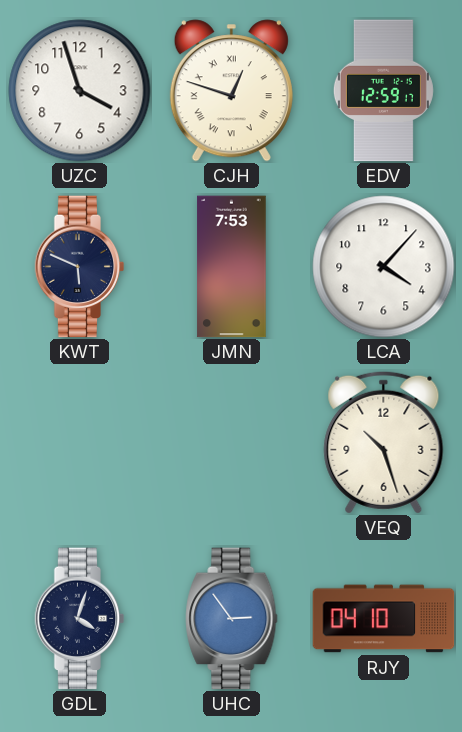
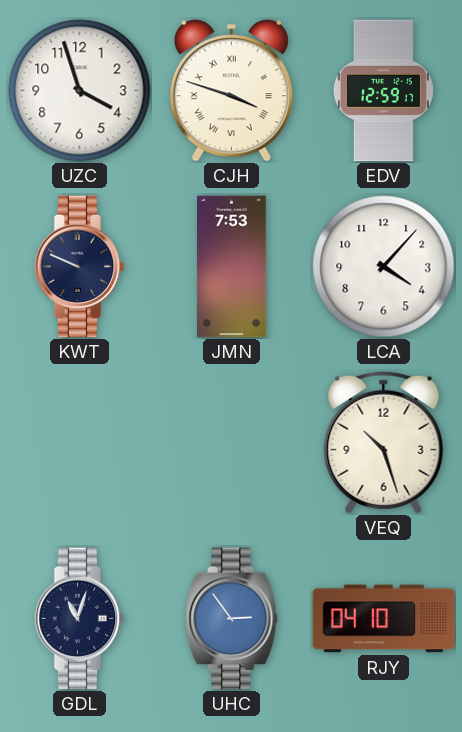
CJH: 12:48 -> 3:48
KWT: 5:49 -> 9:49
GDL: 4:03 -> 11:03
